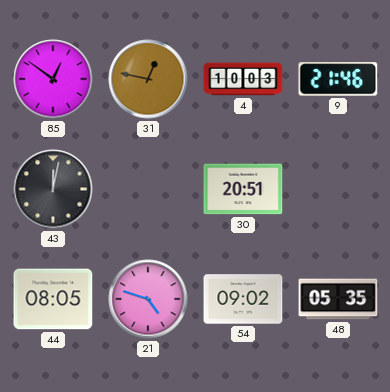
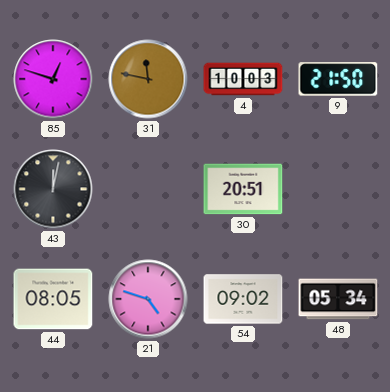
85: 12:51 -> 12:48
31: 12:47 -> 11:47
9: 21:46 -> 21:50
48: 05:35 -> 05:34
